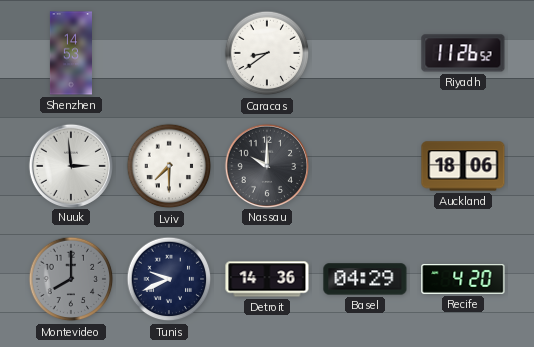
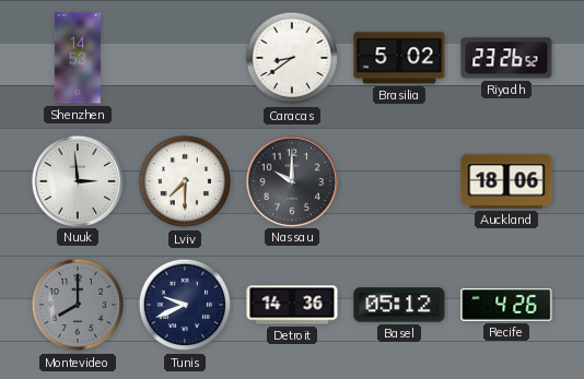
Brasilia: none -> 5:02
Riyadh: 11:26 -> 23:26
Basel: 04:29 -> 05:12
Recife: 4:20 -> 4:26
